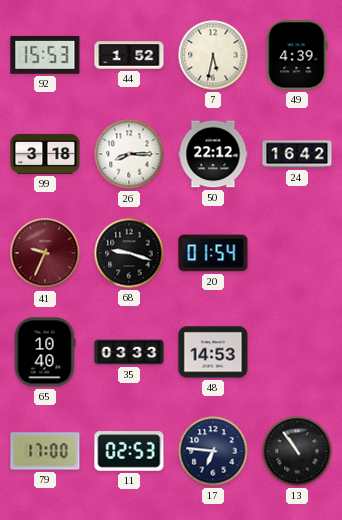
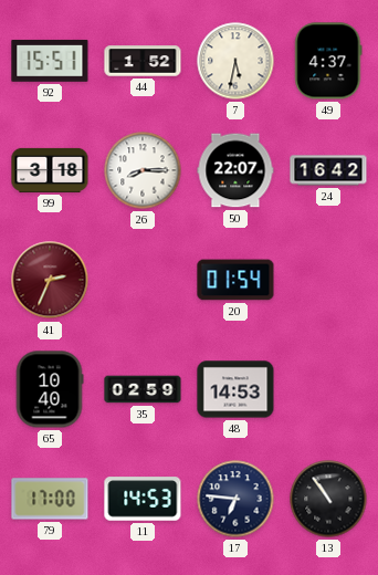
92: 15:53 -> 15:51
49: 4:39 -> 4:37
50: 22:12 -> 22:07
41: 9:34 -> 2:34
68: 9:18 -> none
35: 03:33 -> 02:59
11: 02:53 -> 14:53
